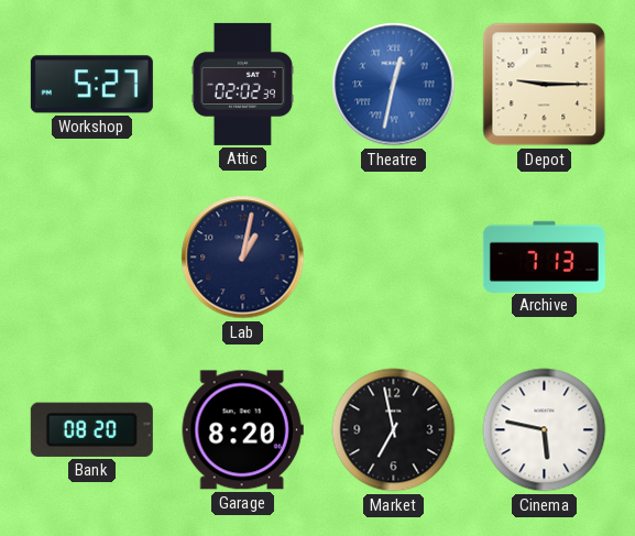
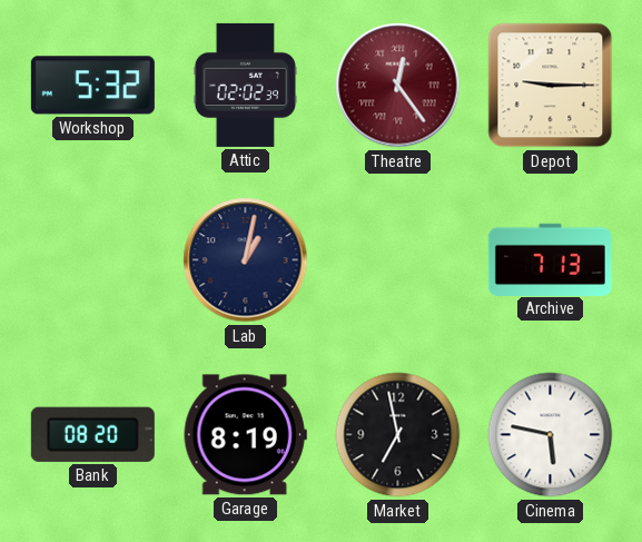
Workshop: 5:27 -> 5:32
Theatre: 12:32 -> 12:24
Theatre dial: blue -> burgundy
Garage: 8:20 -> 8:19
